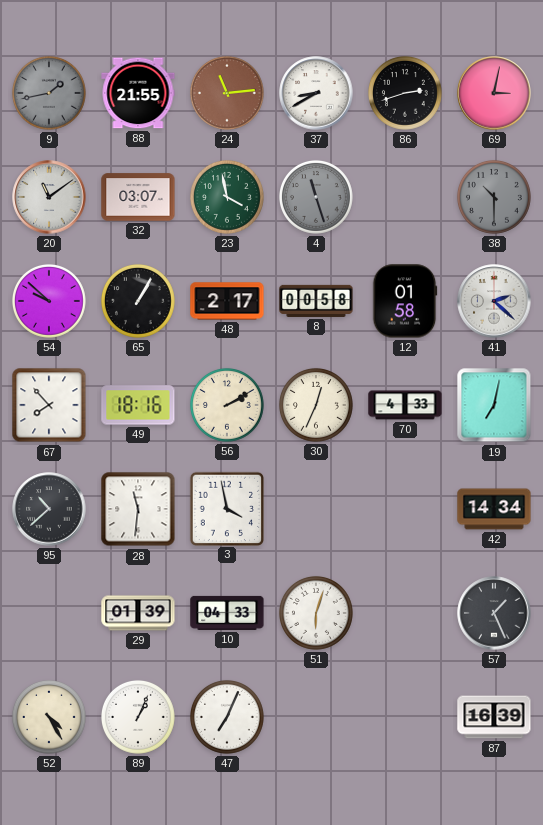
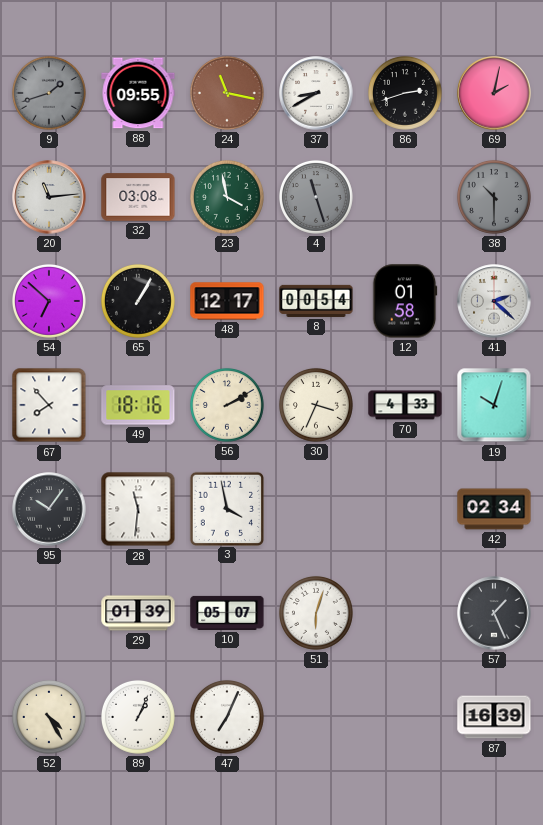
9: 1:43 -> 1:42
88: 21:55 -> 09:55
24: 11:14 -> 11:17
69: 3:02 -> 2:02
20: 11:09 -> 11:14
32: 03:07 -> 03:08
54: 9:52 -> 6:52
48: 2:17 -> 12:17
8: 00:58 -> 00:54
30: 12:34 -> 3:34
19: 7:02 -> 10:03
95: 10:38 -> 10:06
42: 14:34 -> 02:34
10: 04:33 -> 05:07
